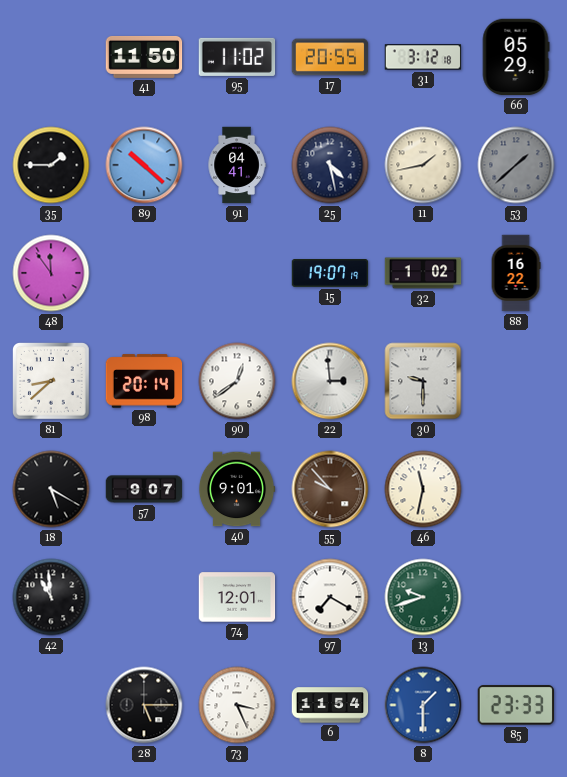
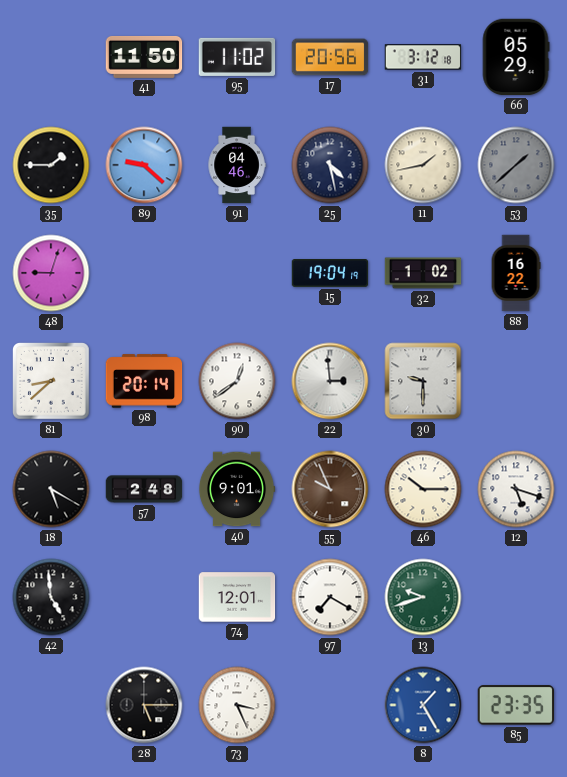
17: 20:55 -> 20:56
89: 10:22 -> 9:22
91: 04:41 -> 04:46
48: 11:54 -> 9:03
15: 19:07 -> 19:04
57: 9:07 -> 2:48
55: 9:53 -> 9:56
46: 11:32 -> 10:15
12: none -> 5:18
42: 10:59 -> 4:59
6: 11:54 -> none
8: 1:30 -> 1:25
85: 23:33 -> 23:35
